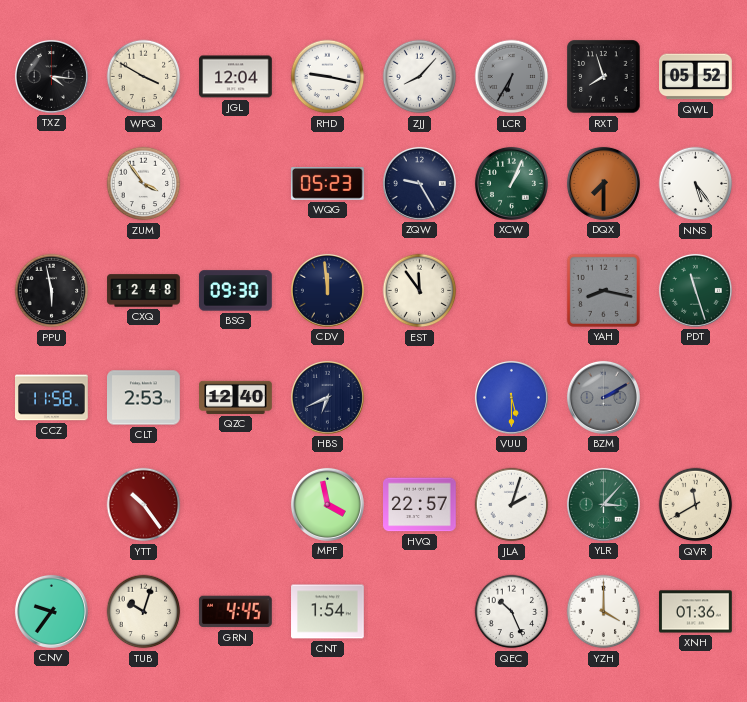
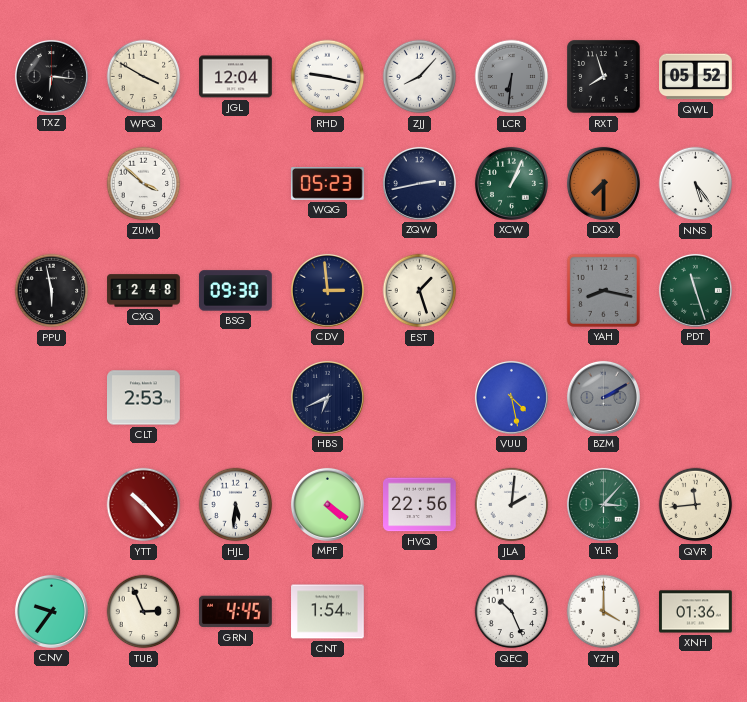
TXZ: 4:16 -> 6:16
LCR: 6:35 -> 6:31
ZUM: 3:54 -> 3:52
ZQW: 9:25 -> 2:43
CDV: 11:59 -> 2:59
EST: 11:54 -> 1:27
CCZ: 11:58 -> none
QZC: 12:40 -> none
VUU: 5:30 -> 4:28
YTT: 10:24 -> 10:23
HJL: none -> 5:31
MPF: 3:58 -> 4:21
HVQ: 22:57 -> 22:56
JLA: 2:03 -> 2:01
QVR: 11:40 -> 11:44
TUB: 10:03 -> 2:56
